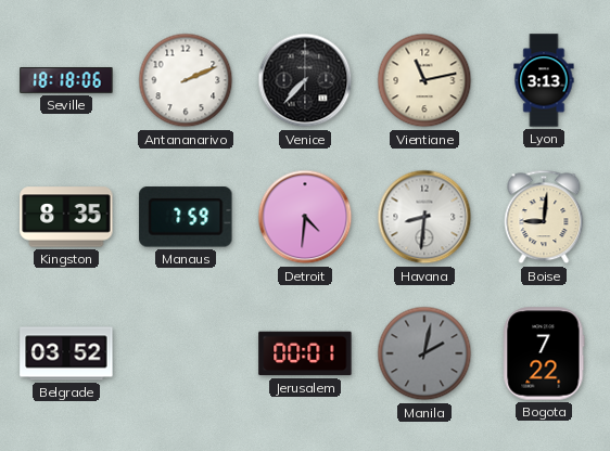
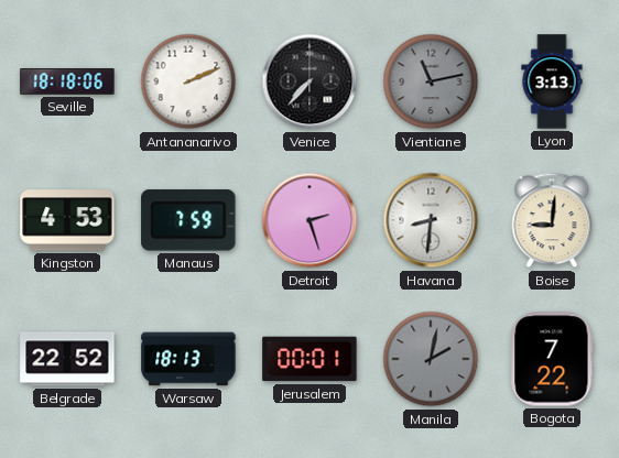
Vientiane dial: cream -> grey
Kingston: 8:35 -> 4:53
Detroit: 4:31 -> 2:27
Belgrade: 03:52 -> 22:52
Warsaw: none -> 18:13
